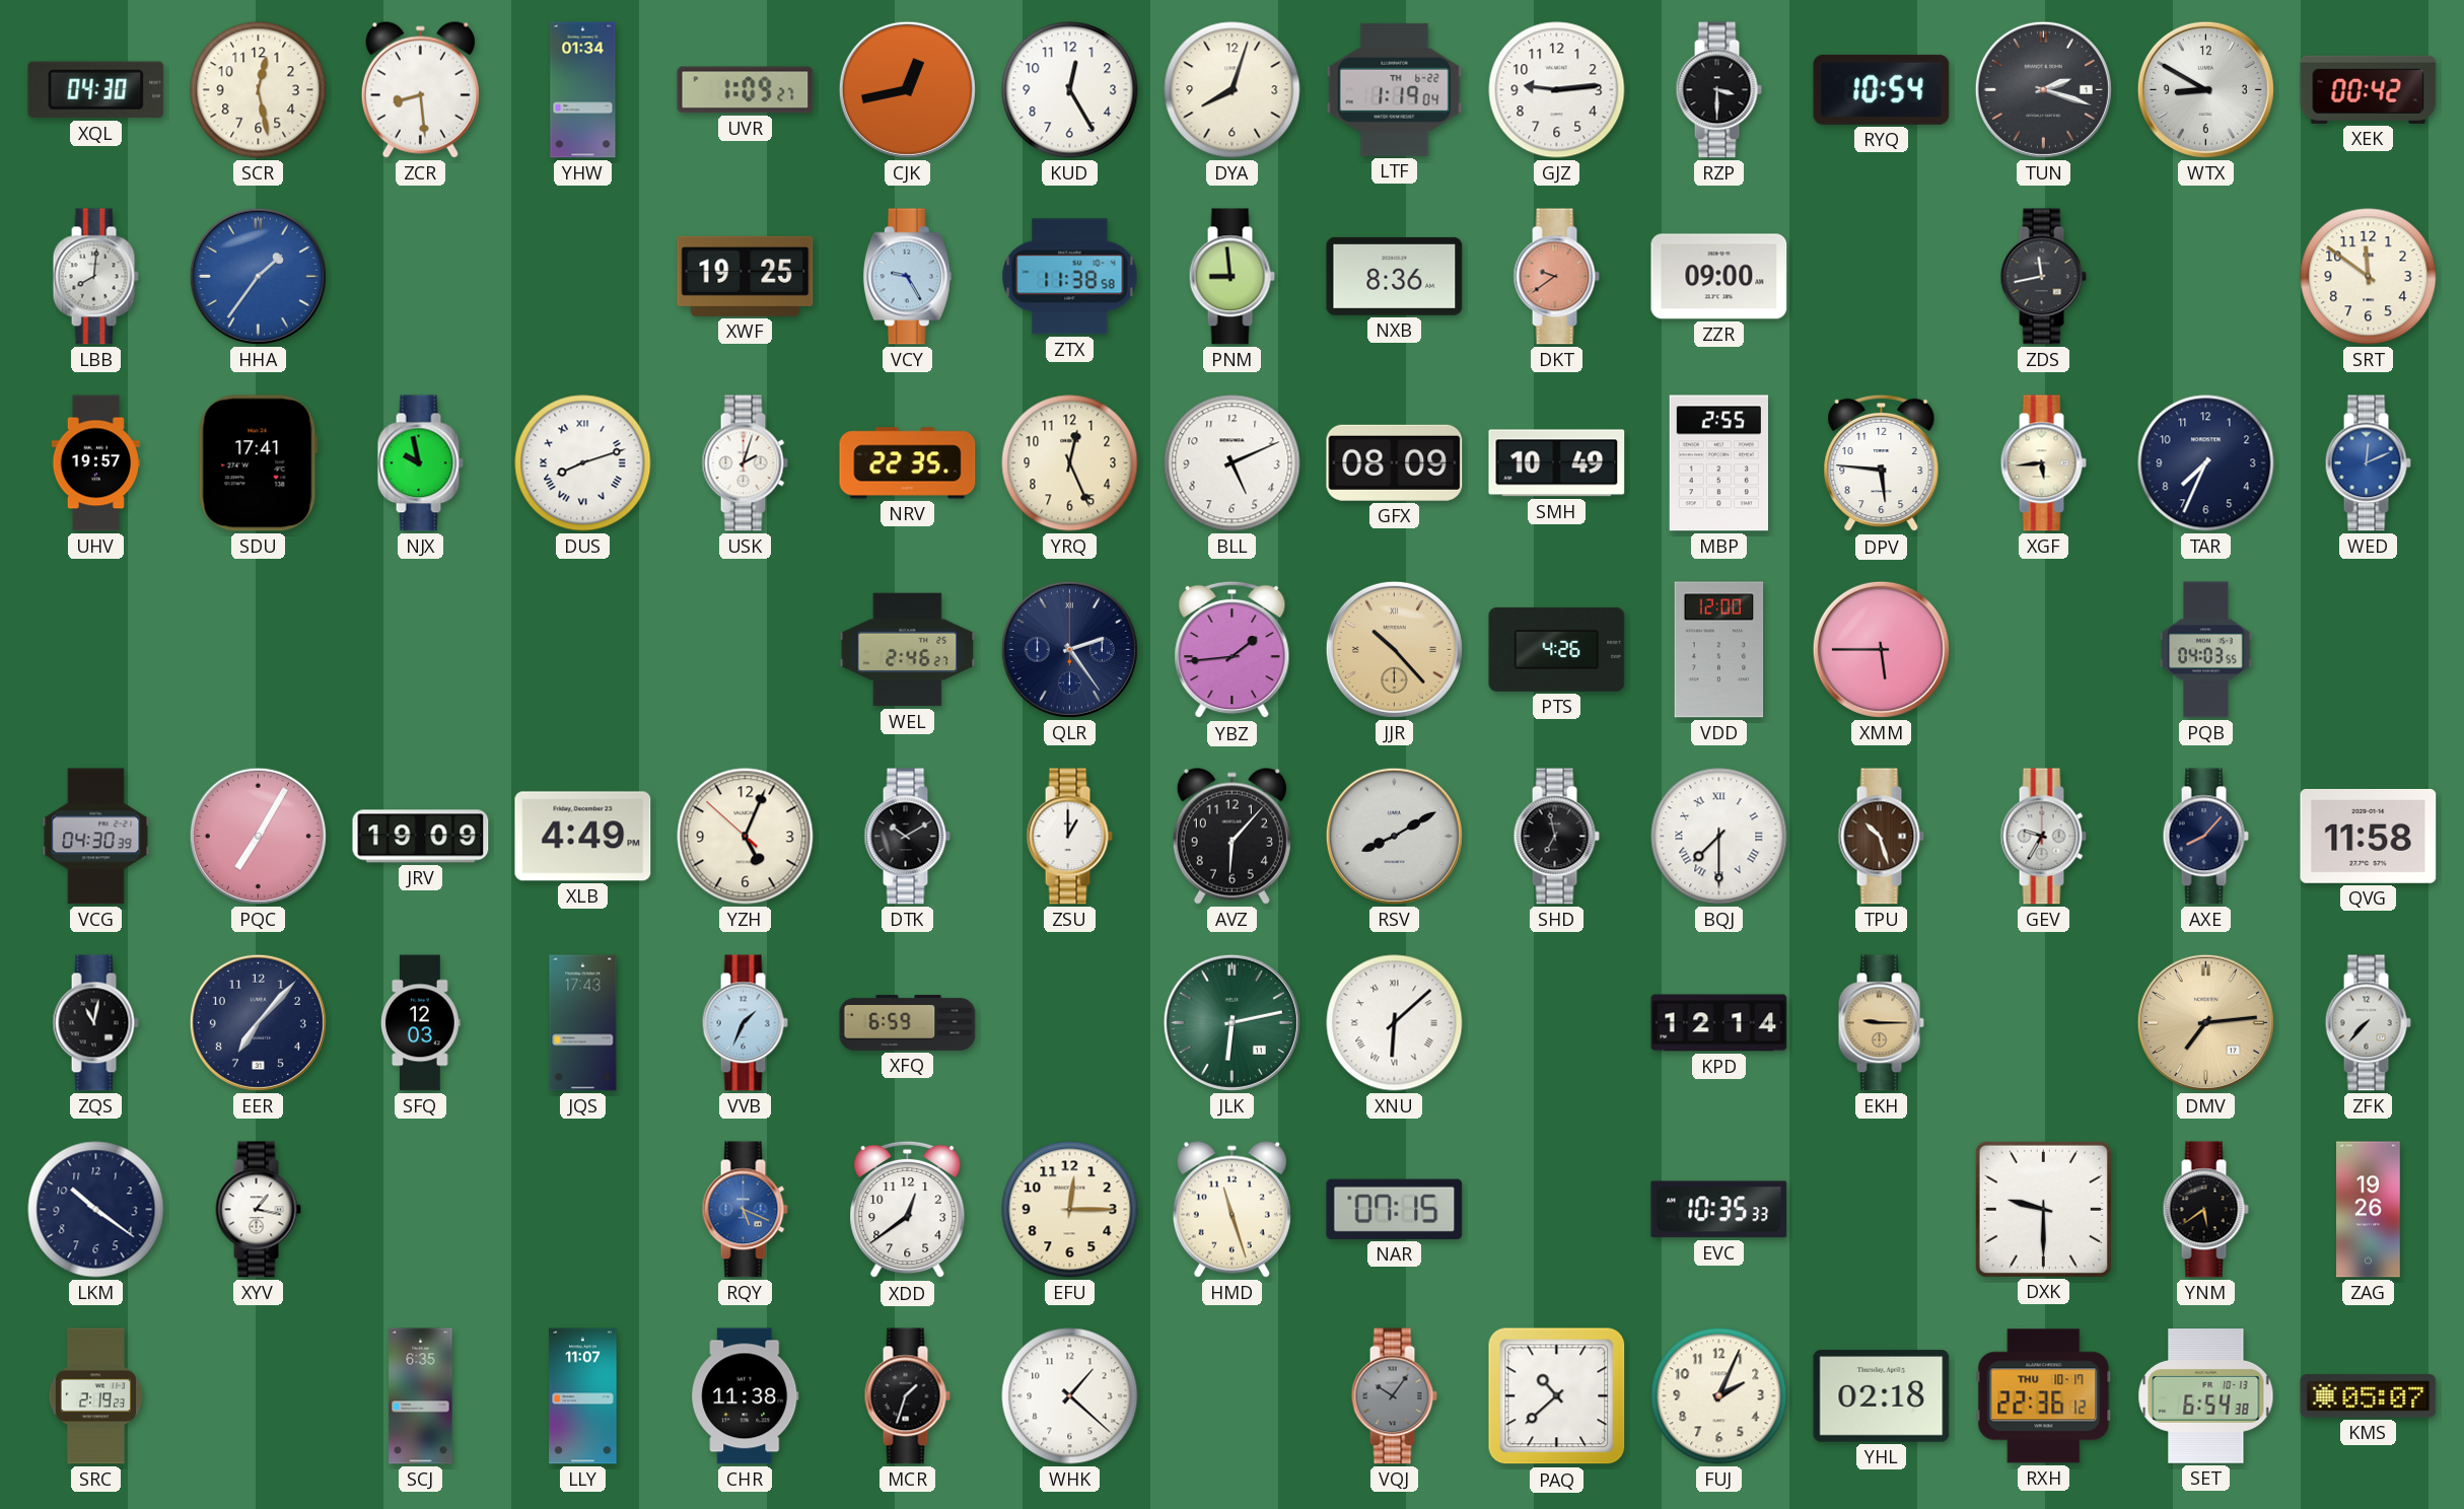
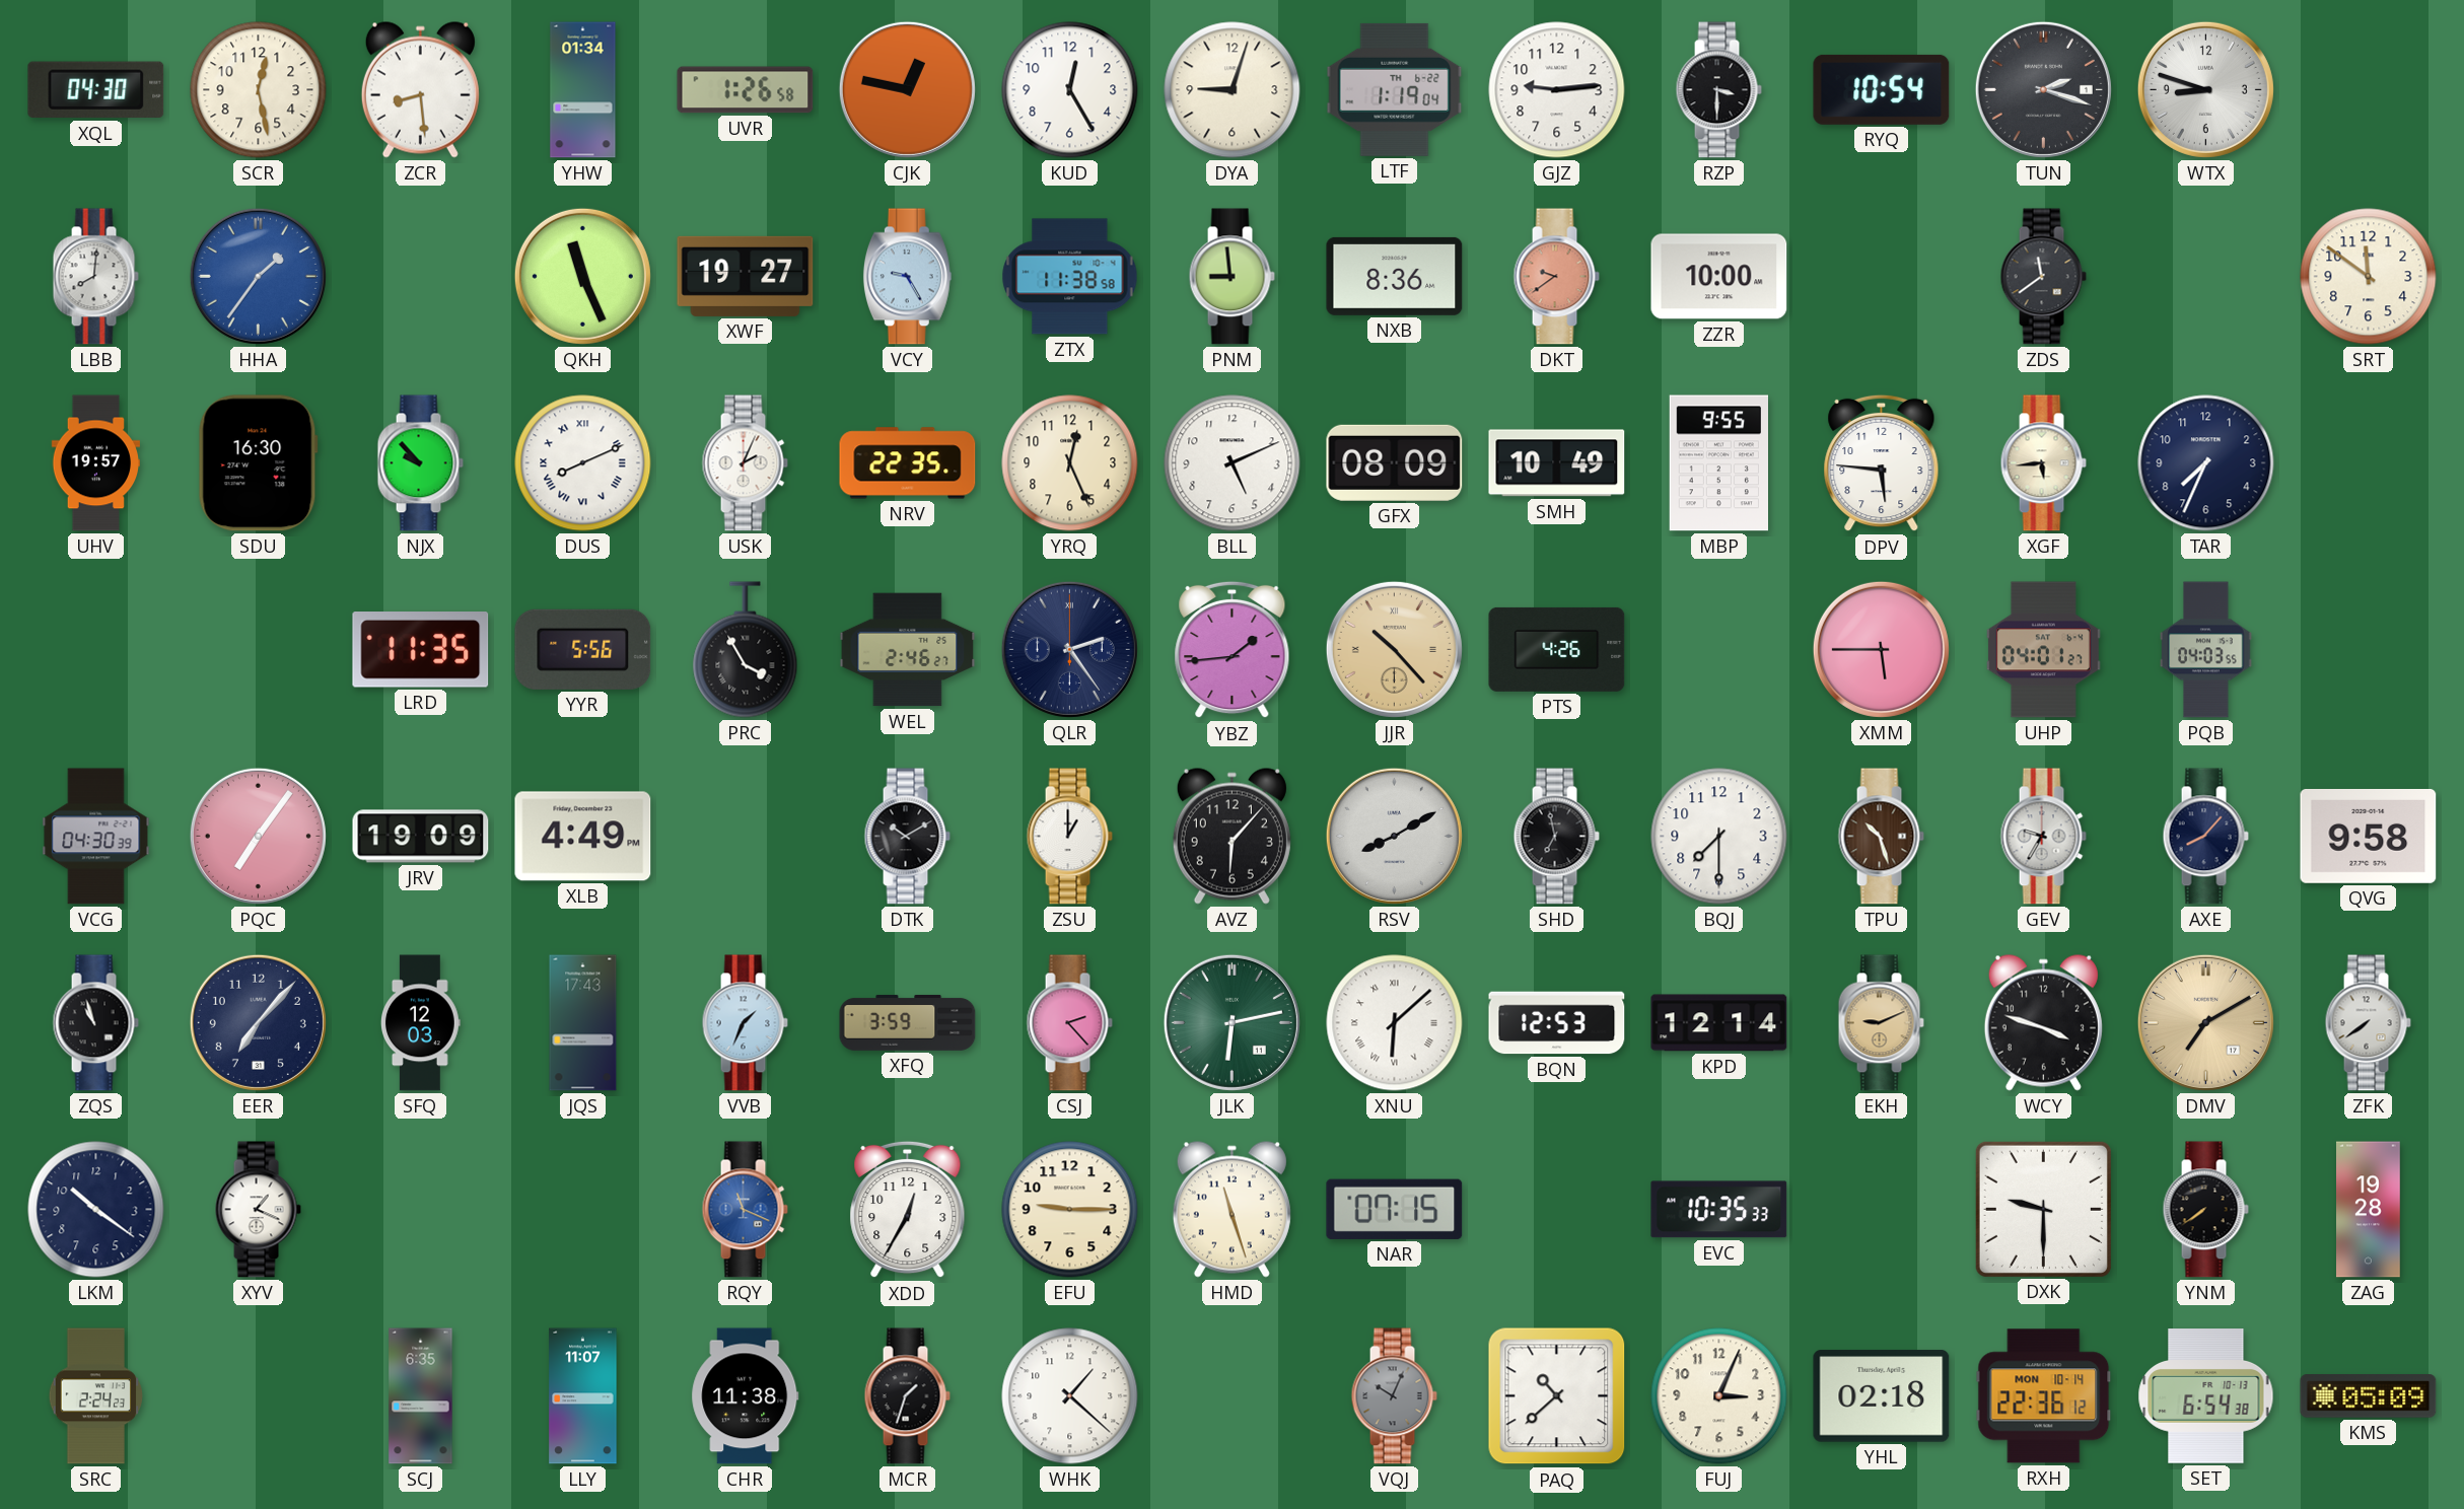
UVR: 1:09 -> 1:26
CJK: 12:43 -> 12:47
DYA: 8:03 -> 9:03
WTX: 8:50 -> 8:48
XEK: 00:42 -> none
QKH: none -> 11:26
XWF: 19:25 -> 19:27
ZZR: 09:00 -> 10:00
ZDS: 11:43 -> 11:39
SDU: 17:41 -> 16:30
NJX: 9:58 -> 9:53
DUS: 8:12 -> 8:11
USK: 2:03 -> 2:04
MBP: 2:55 -> 9:55
WED: 12:11 -> none
LRD: none -> 11:35
YYR: none -> 5:56
PRC: none -> 3:55
VDD: 12:00 -> none
UHP: none -> 04:01
PQC: 7:05 -> 7:06
YZH: 5:03 -> none
BQJ numerals: Roman -> Arabic
QVG: 11:58 -> 9:58
ZQS: 11:02 -> 10:57
XFQ: 6:59 -> 3:59
CSJ: none -> 2:23
BQN: none -> 12:53
EKH: 9:15 -> 9:11
WCY: none -> 3:48
DMV: 7:14 -> 7:10
ZFK: 7:37 -> 7:39
XYV: 1:17 -> 1:19
RQY: 5:19 -> 11:19
XDD: 12:39 -> 12:35
EFU: 12:15 -> 9:15
YNM: 5:39 -> 7:39
ZAG: 19:26 -> 19:28
SRC: 2:19 -> 2:24
VQJ: 10:06 -> 10:04
FUJ: 2:04 -> 3:04
RXH date: THU 10-17 -> MON 10-14
KMS: 05:07 -> 05:09
